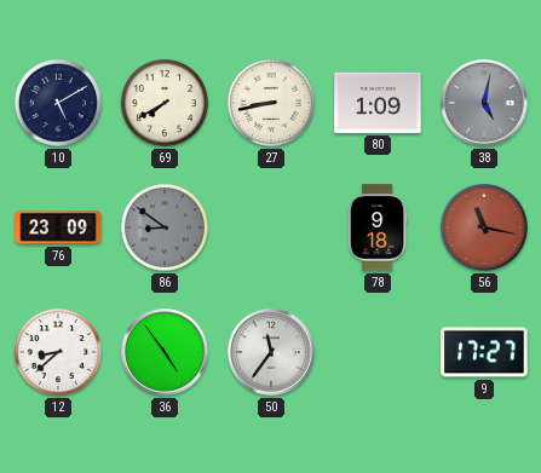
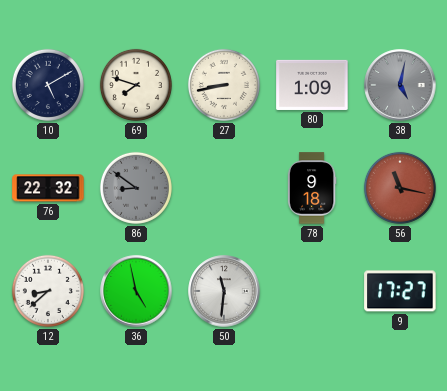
69: 7:40 -> 7:48
76: 23:09 -> 22:32
36: 4:54 -> 4:58
50: 11:36 -> 11:31
